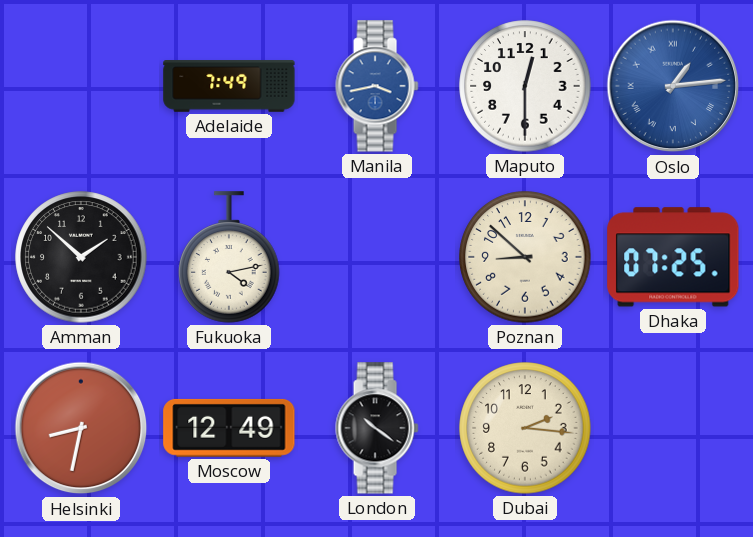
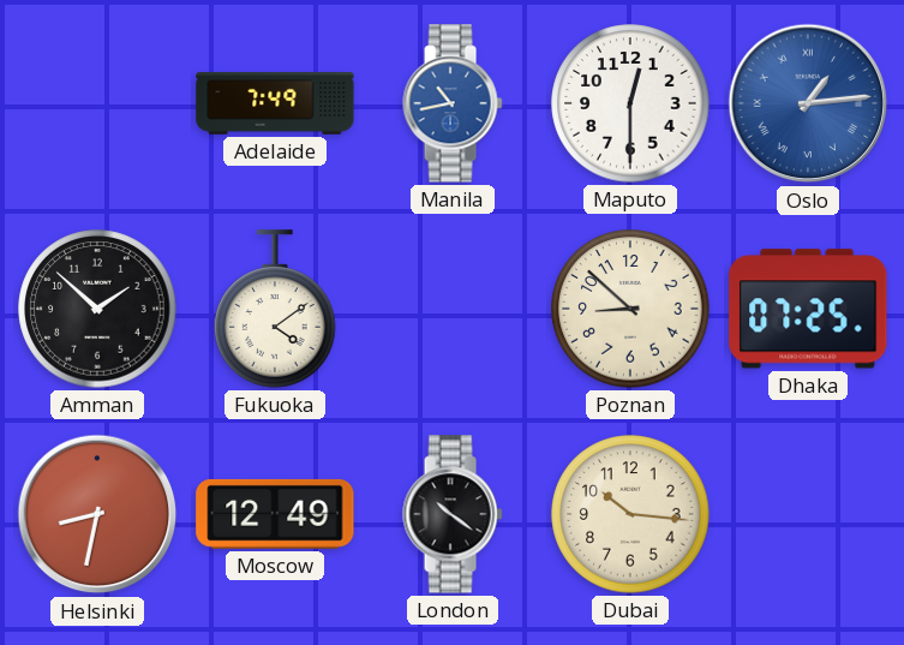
Manila: 3:43 -> 10:43
Fukuoka: 4:13 -> 4:09
Dubai: 2:16 -> 10:16
